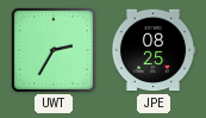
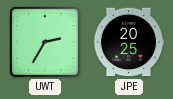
JPE: 08:25 -> 20:25
